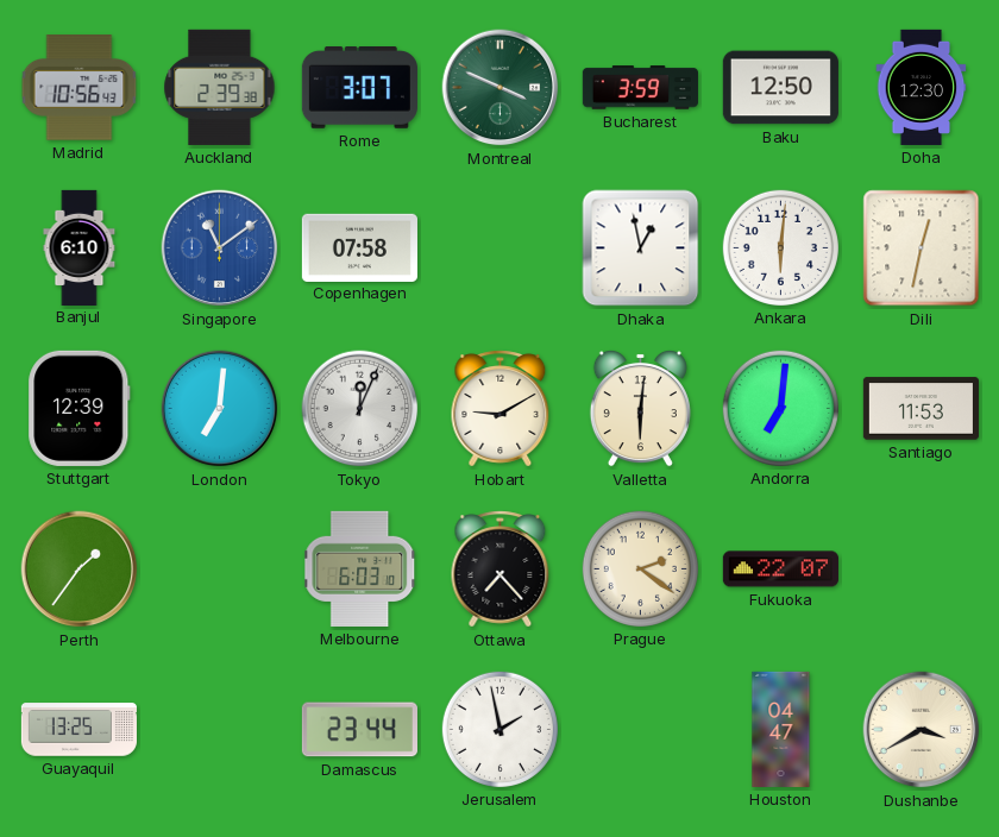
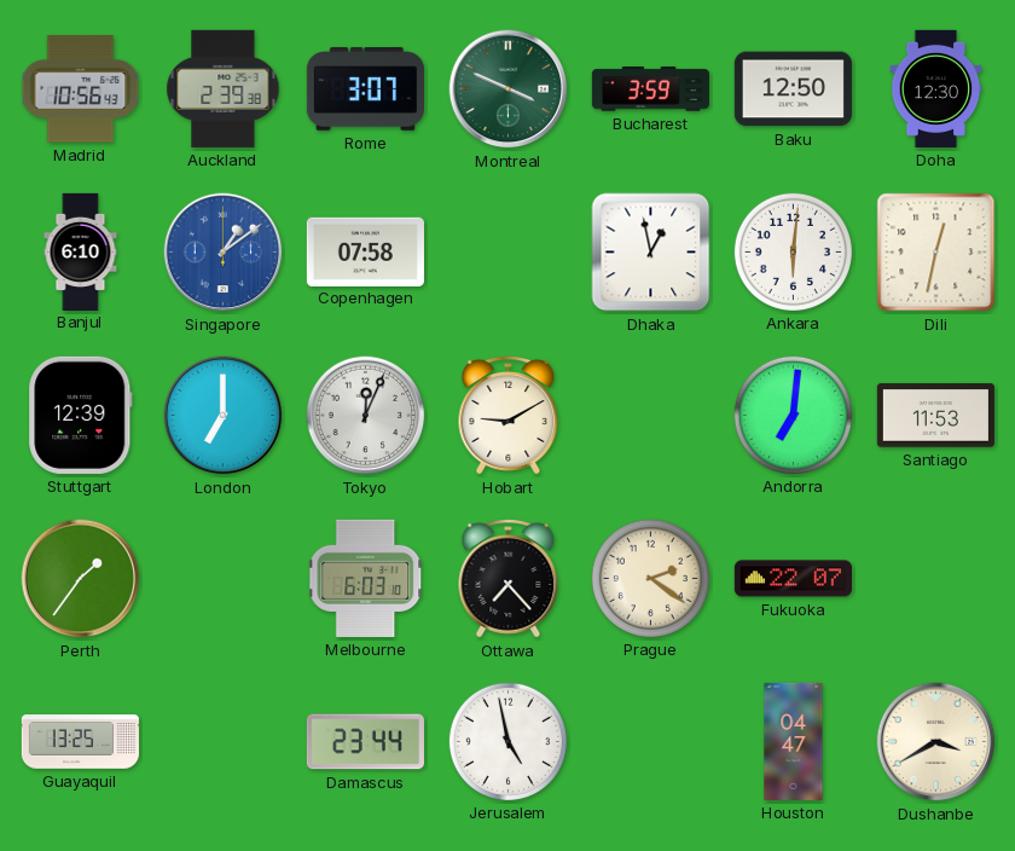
Singapore: 11:09 -> 1:09
London: 7:01 -> 7:00
Valletta: 6:01 -> none
Jerusalem: 1:58 -> 4:58
